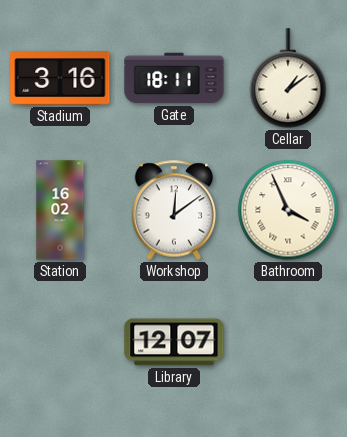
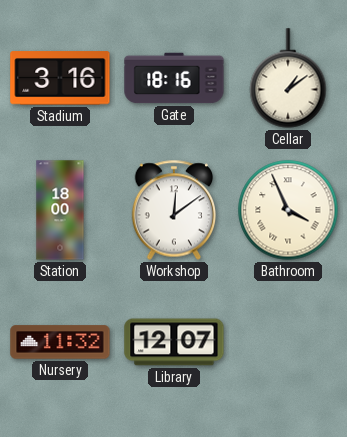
Gate: 18:11 -> 18:16
Station: 16:02 -> 18:00
Nursery: none -> 11:32
